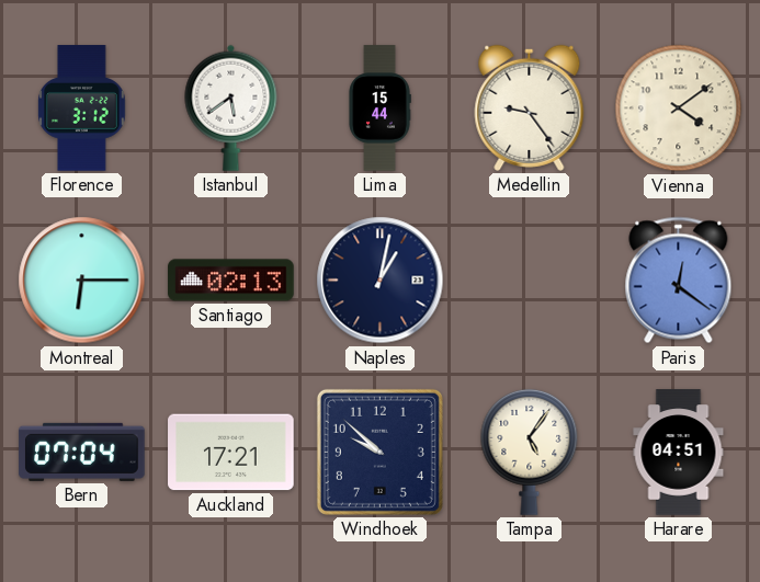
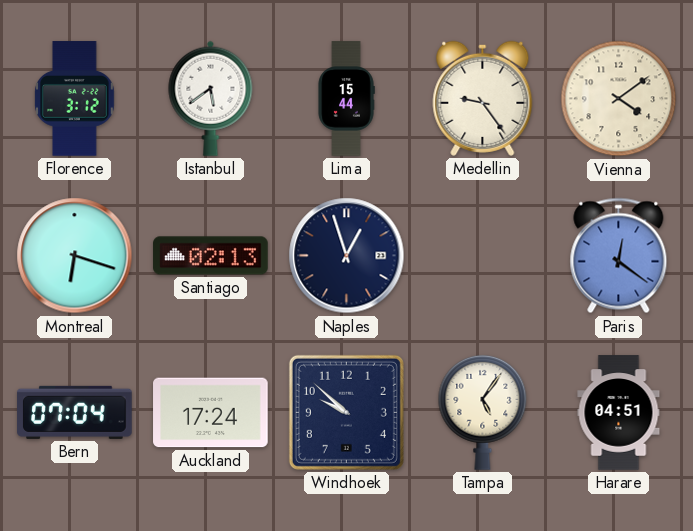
Montreal: 6:15 -> 6:18
Naples: 1:02 -> 12:57
Auckland: 17:21 -> 17:24
